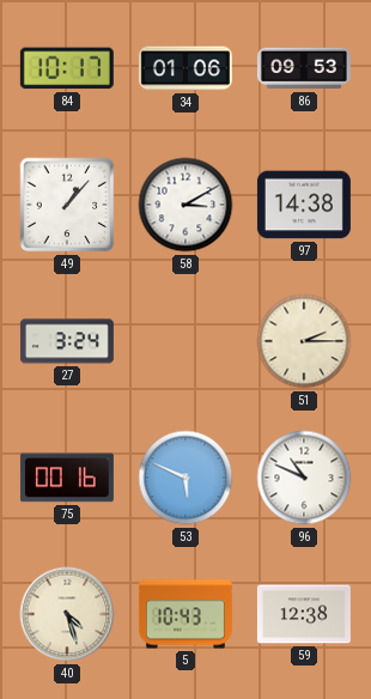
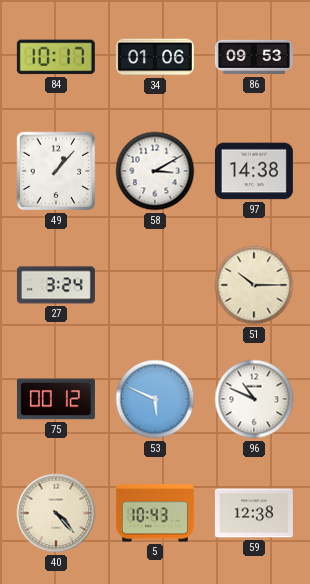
51: 2:15 -> 10:15
75: 00:16 -> 00:12
40: 4:27 -> 4:23
